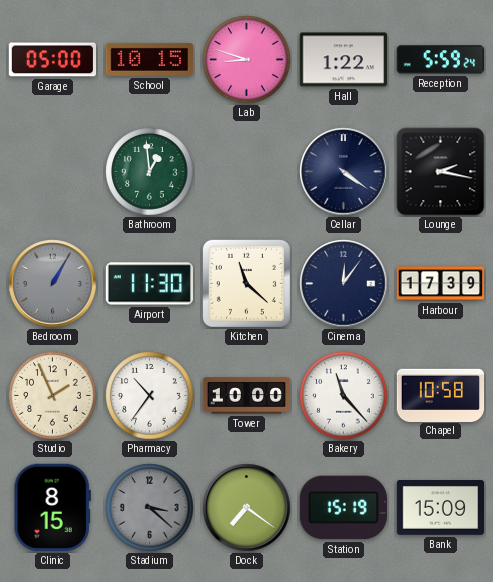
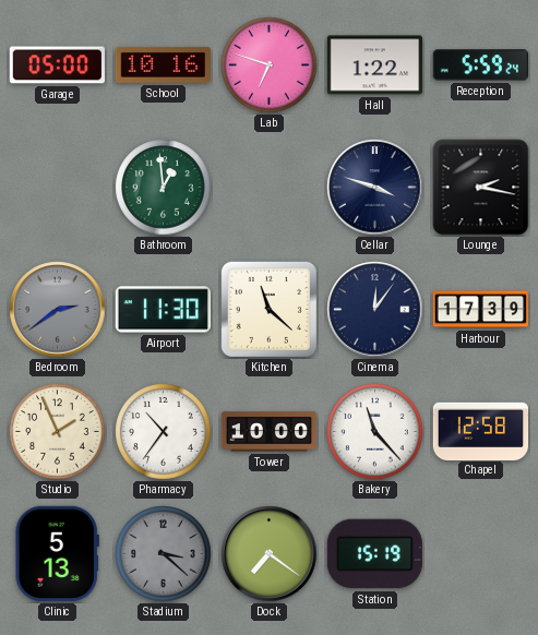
School: 10:15 -> 10:16
Lab: 8:48 -> 6:48
Cellar: 4:21 -> 3:48
Bedroom: 1:05 -> 2:39
Chapel: 10:58 -> 12:58
Clinic: 8:15 -> 5:13
Bank: 15:09 -> none
